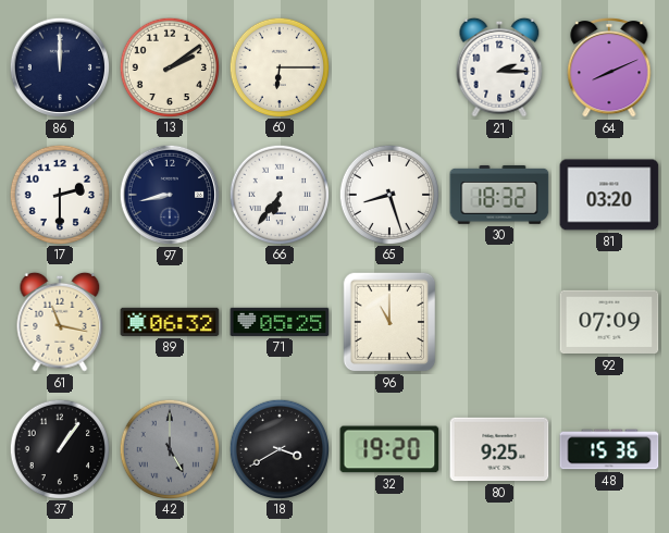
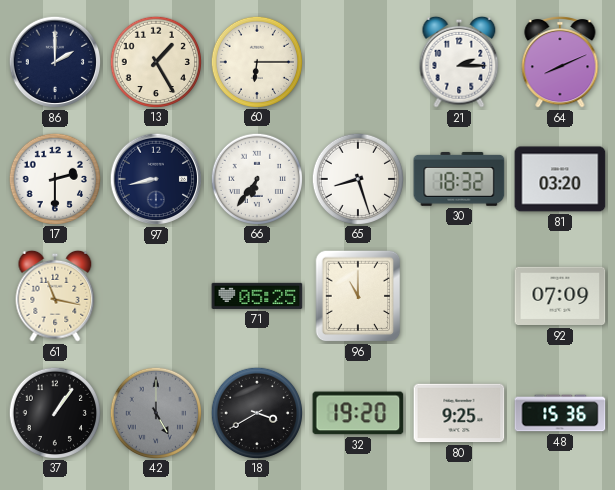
86: 12:00 -> 2:00
13: 2:09 -> 1:25
89: 06:32 -> none
